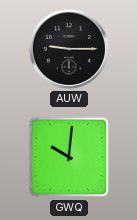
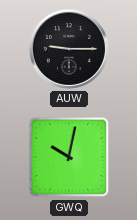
GWQ: 10:01 -> 10:02
